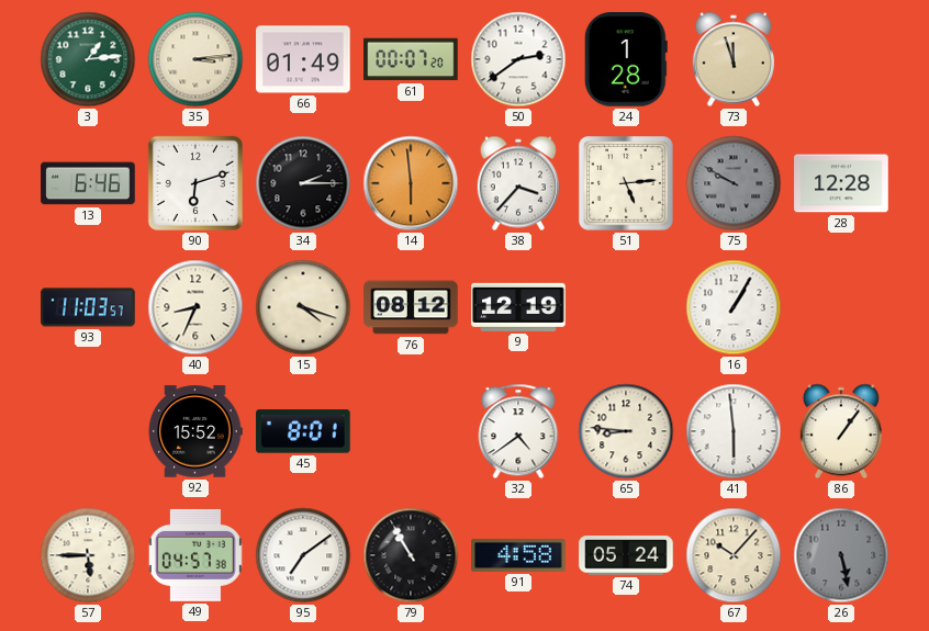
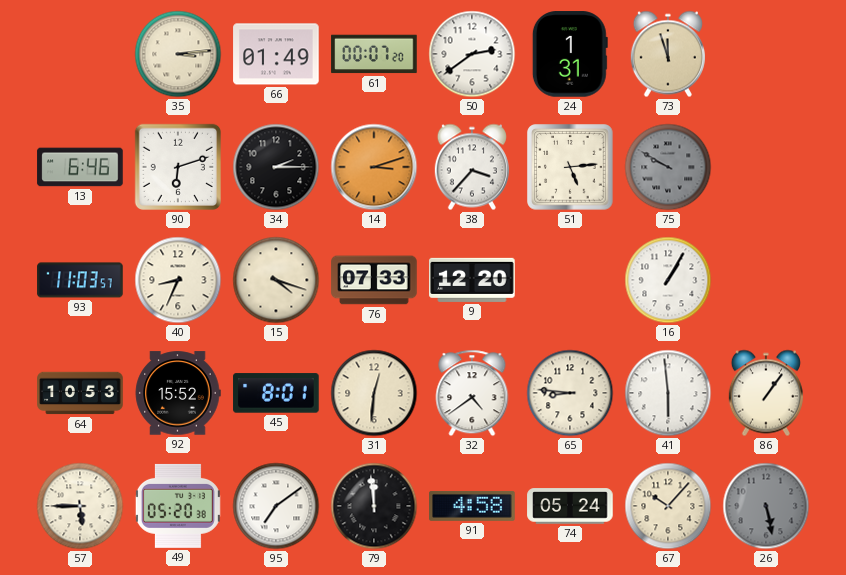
3: 1:14 -> none
24: 1:28 -> 1:31
14: 5:59 -> 3:12
28: 12:28 -> none
76: 08:12 -> 07:33
9: 12:19 -> 12:20
64: none -> 10:53
31: none -> 12:31
49: 04:57 -> 05:20
79: 10:55 -> 11:59
